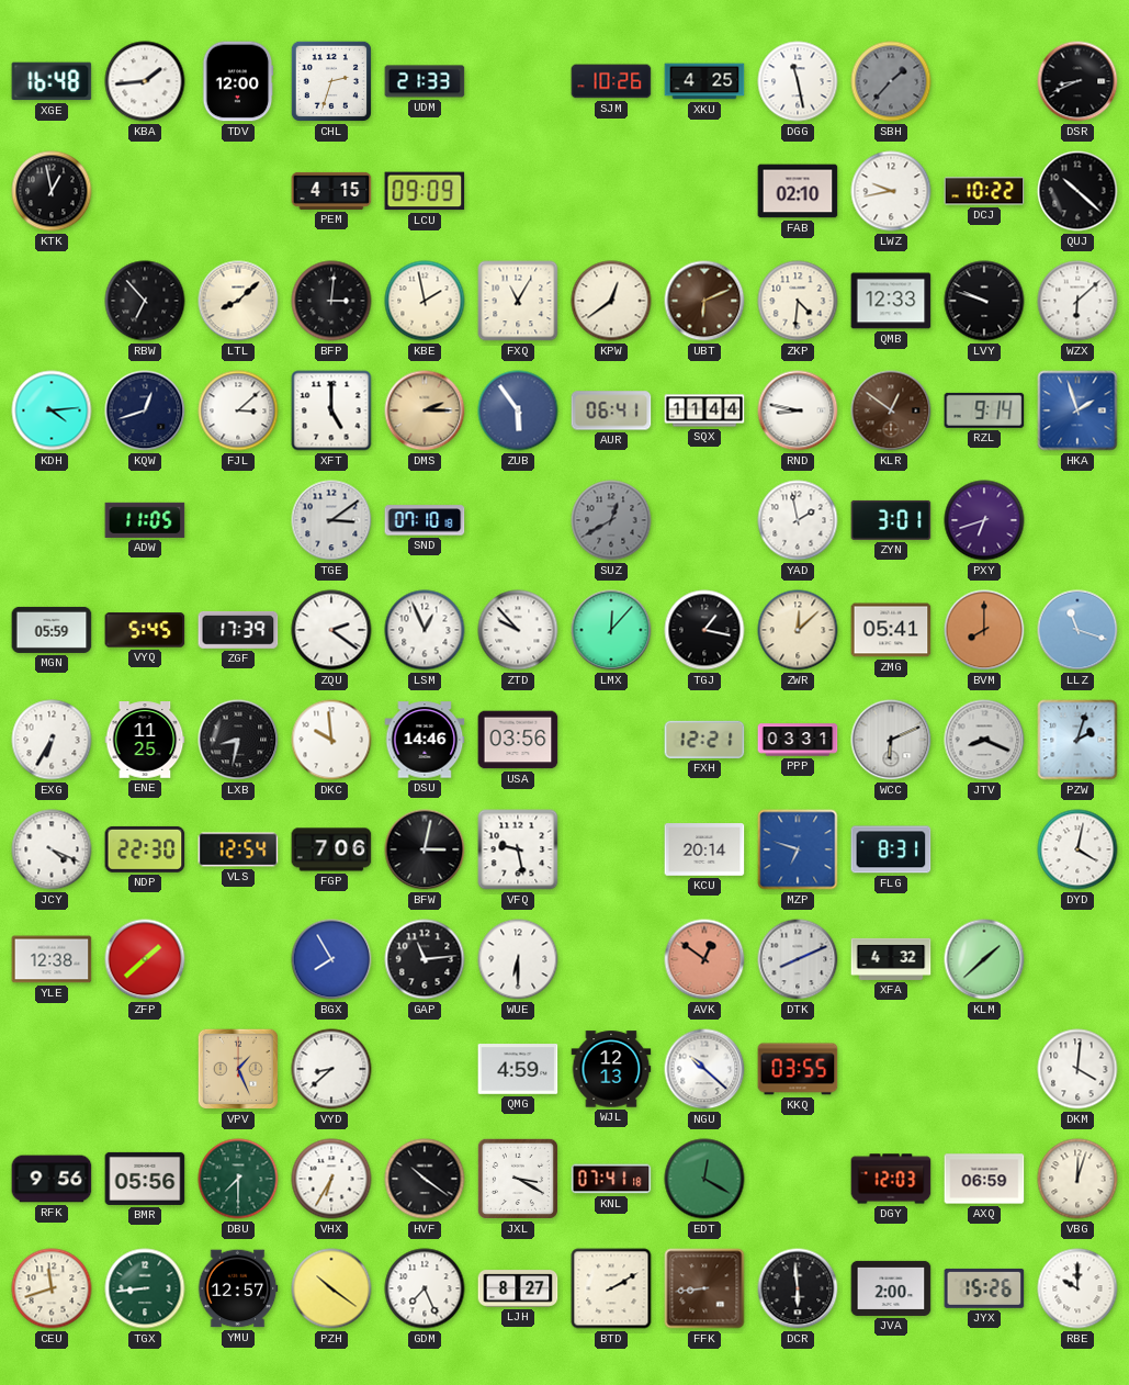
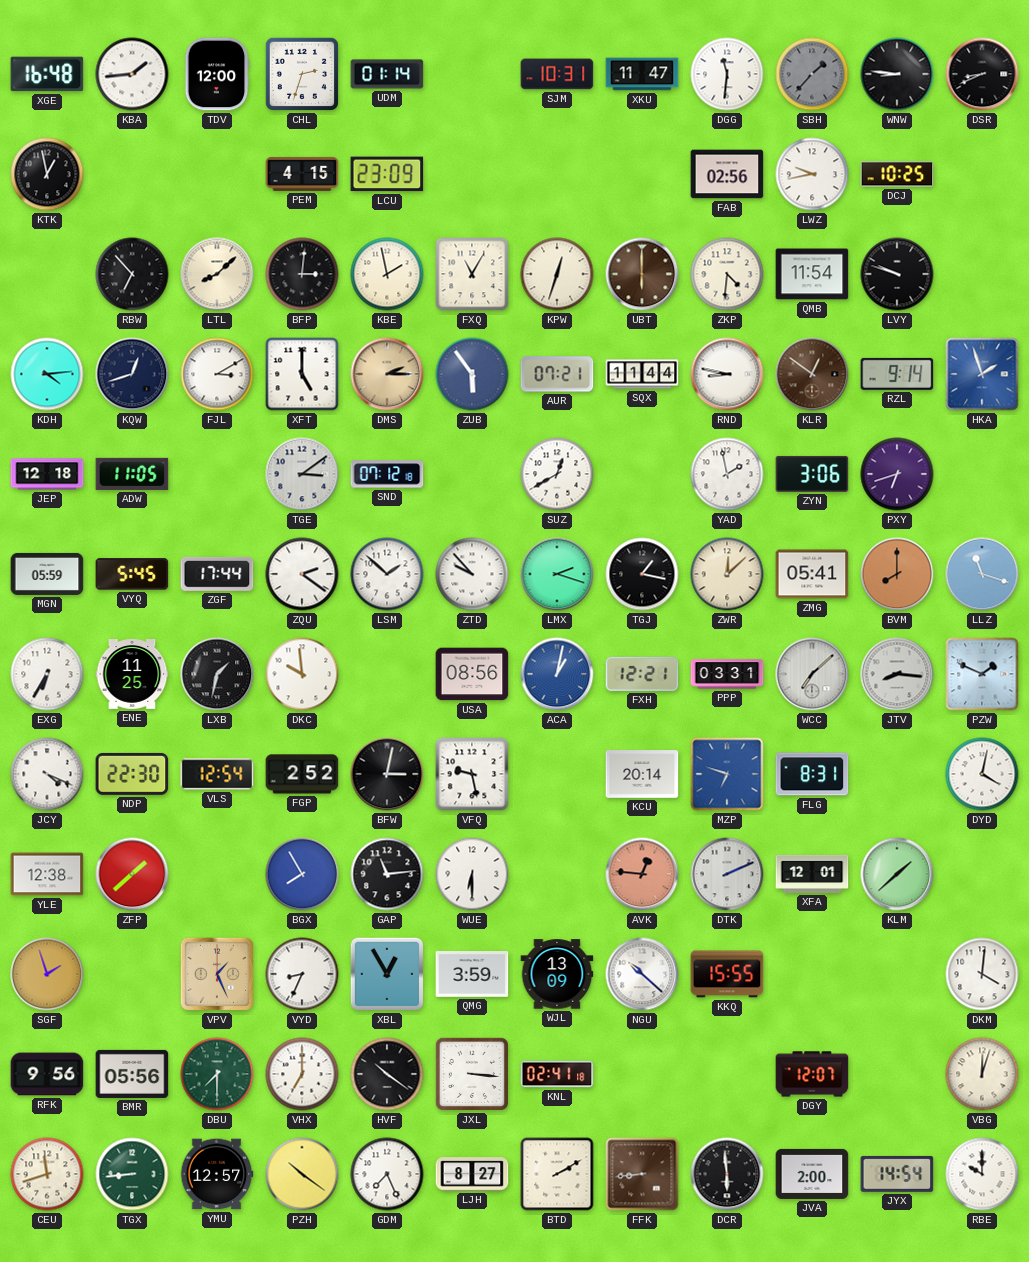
UDM: 21:33 -> 01:14
SJM: 10:26 -> 10:31
XKU: 4:25 -> 11:47
DGG: 11:28 -> 11:31
WNW: none -> 8:46
LCU: 09:09 -> 23:09
FAB: 02:10 -> 02:56
DCJ: 10:22 -> 10:25
QUJ: 10:22 -> none
KPW: 12:39 -> 12:33
UBT: 6:11 -> 6:00
QMB: 12:33 -> 11:54
WZX: 6:08 -> none
FJL: 3:08 -> 3:10
AUR: 06:41 -> 07:21
JEP: none -> 12:18
SND: 07:10 -> 07:12
SUZ dial: grey -> white
ZYN: 3:01 -> 3:06
ZGF: 17:39 -> 17:44
LSM: 12:56 -> 1:52
LMX: 12:07 -> 2:18
LXB: 8:32 -> 1:32
DSU: 14:46 -> none
USA: 03:56 -> 08:56
ACA: none -> 1:02
WCC: 6:11 -> 7:08
JTV: 8:19 -> 8:16
PZW: 2:03 -> 1:49
FGP: 7:06 -> 2:52
AVK: 12:51 -> 12:46
DTK: 8:11 -> 2:11
XFA: 4:32 -> 12:01
SGF: none -> 1:57
VYD: 8:38 -> 8:34
XBL: none -> 12:55
QMG: 4:59 -> 3:59
WJL: 12:13 -> 13:09
KKQ: 03:55 -> 15:55
VHX: 6:35 -> 7:00
JXL: 3:20 -> 3:16
KNL: 07:41 -> 02:41
EDT: 12:20 -> none
DGY: 12:03 -> 12:07
AXQ: 06:59 -> none
JYX: 15:26 -> 14:54
